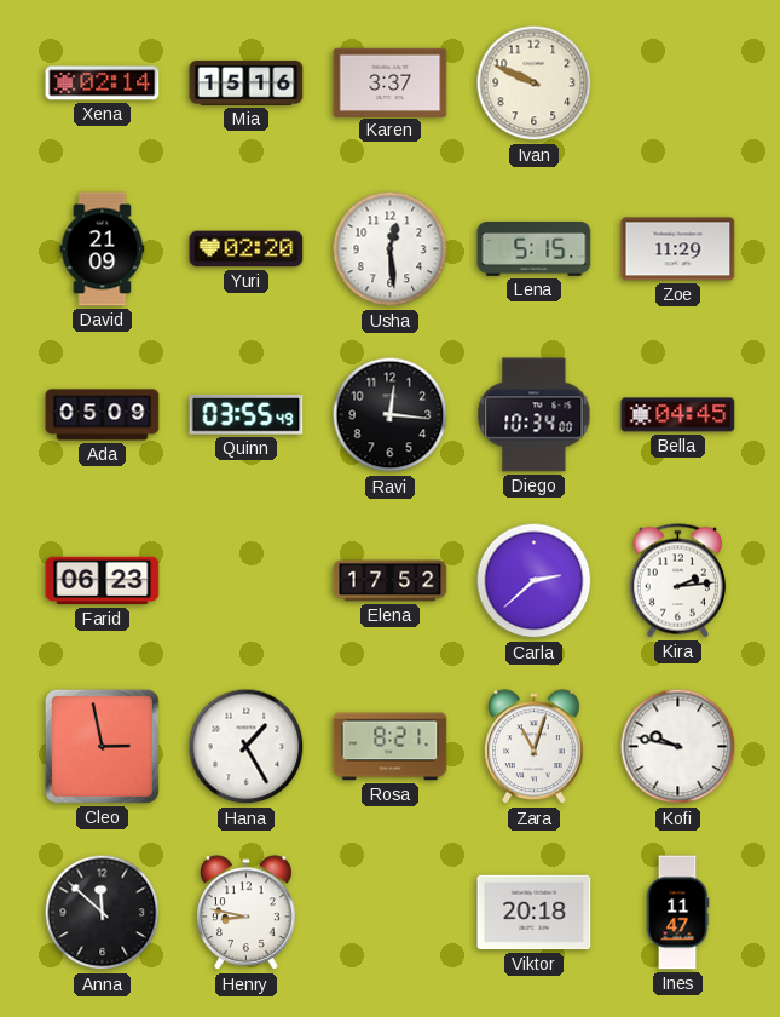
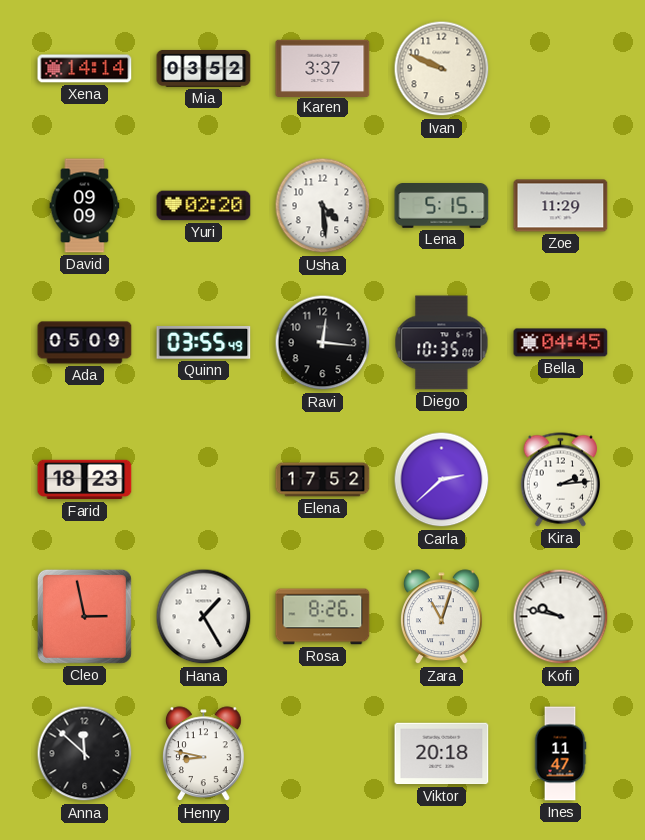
Xena: 02:14 -> 14:14
Mia: 15:16 -> 03:52
David: 21:09 -> 09:09
Usha: 12:29 -> 4:29
Diego: 10:34 -> 10:35
Farid: 06:23 -> 18:23
Rosa: 8:21 -> 8:26
